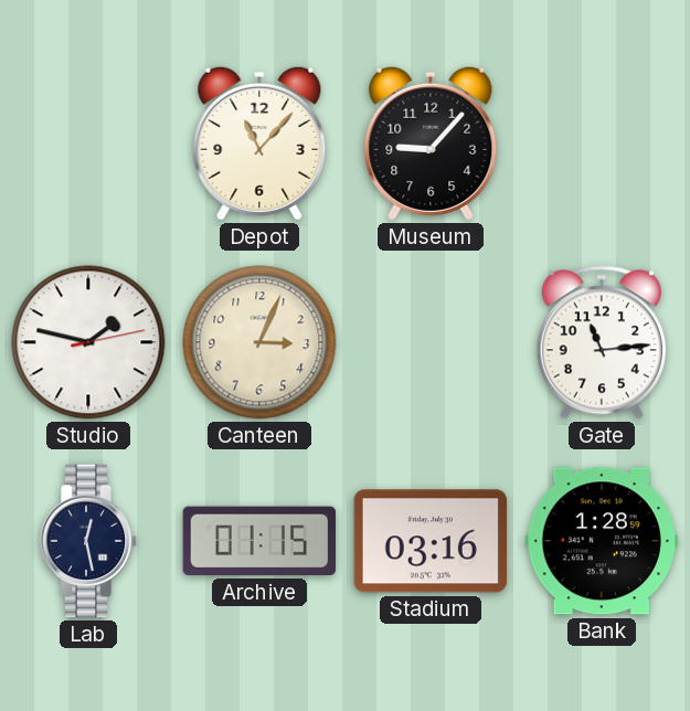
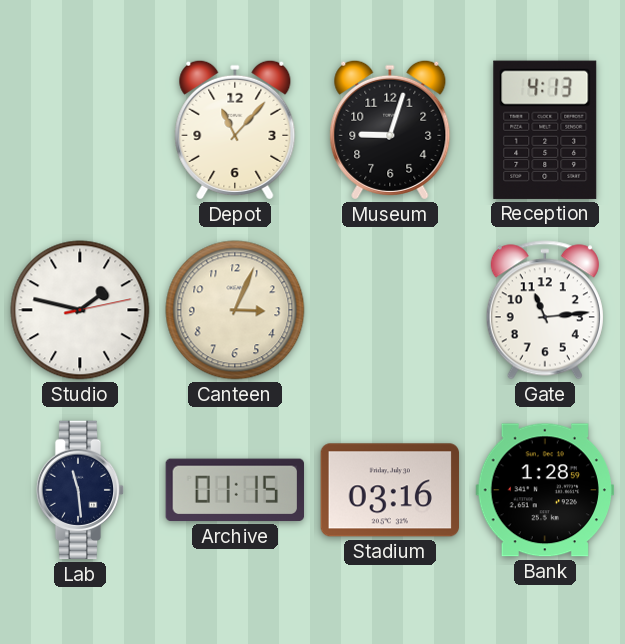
Museum: 9:07 -> 9:03
Reception: none -> 4:13
Lab: 12:28 -> 11:29
